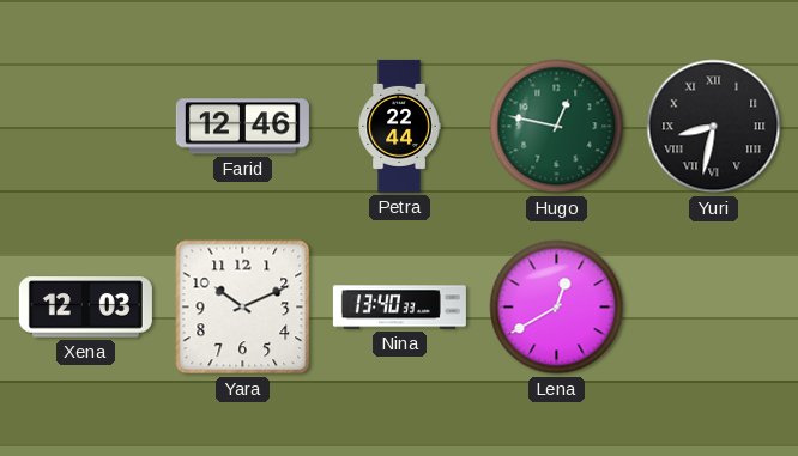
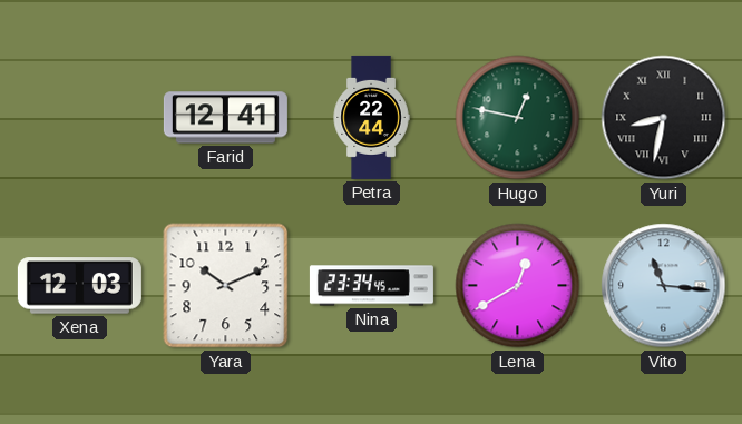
Farid: 12:46 -> 12:41
Nina: 13:40 -> 23:34
Vito: none -> 11:16
